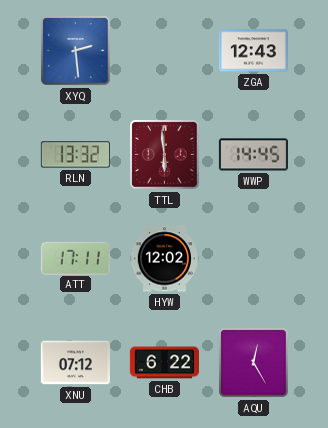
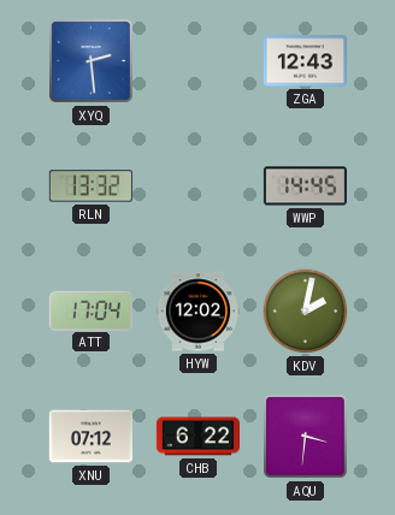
TTL: 5:59 -> none
ATT: 17:11 -> 17:04
KDV: none -> 2:02
AQU: 12:25 -> 3:31
